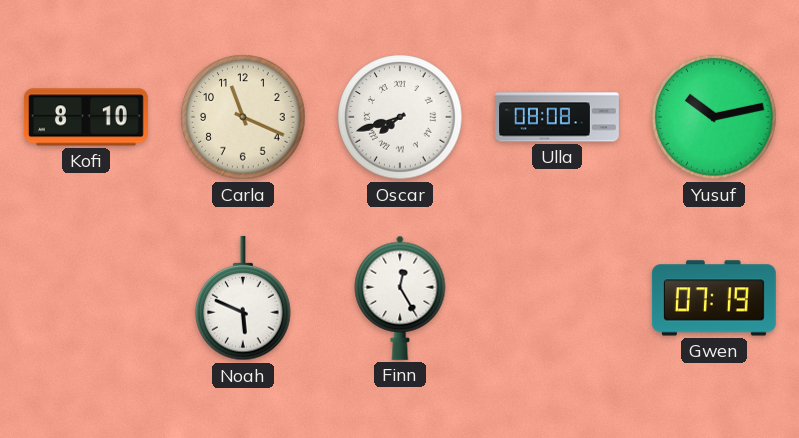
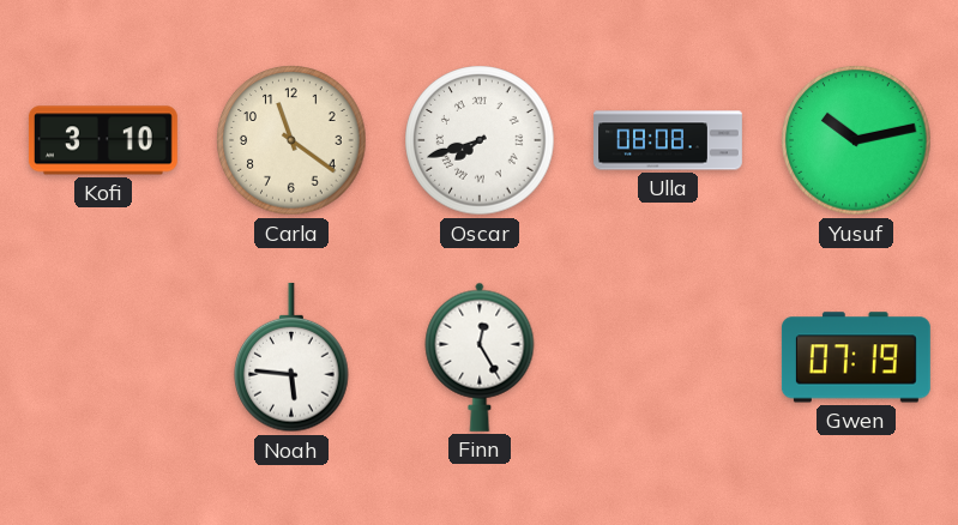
Kofi: 8:10 -> 3:10
Carla: 11:19 -> 11:21
Noah: 5:49 -> 5:46
